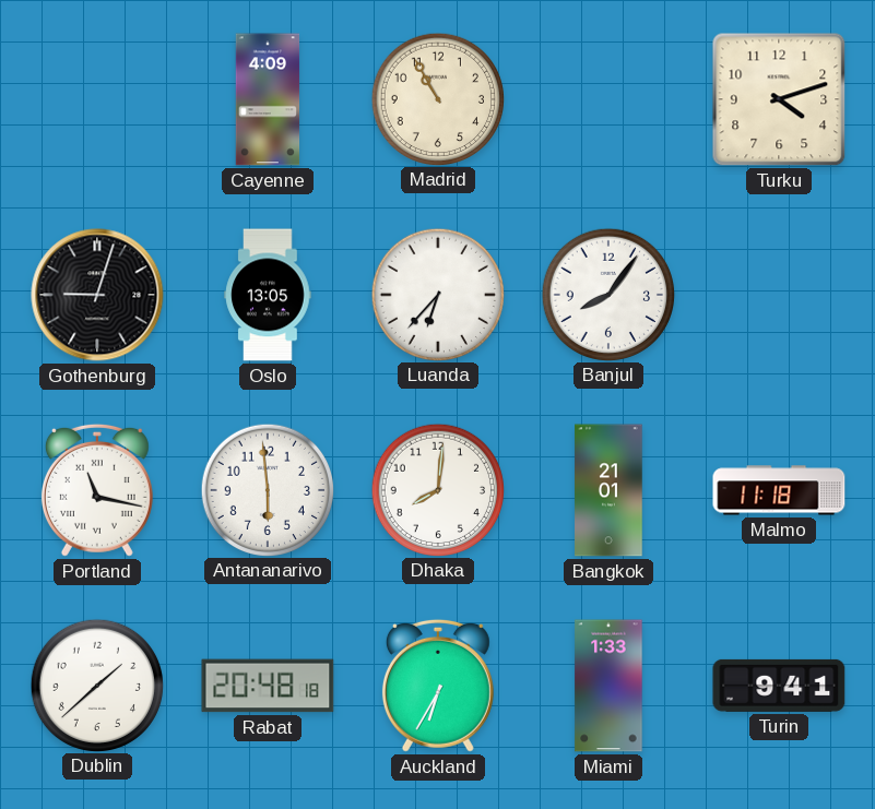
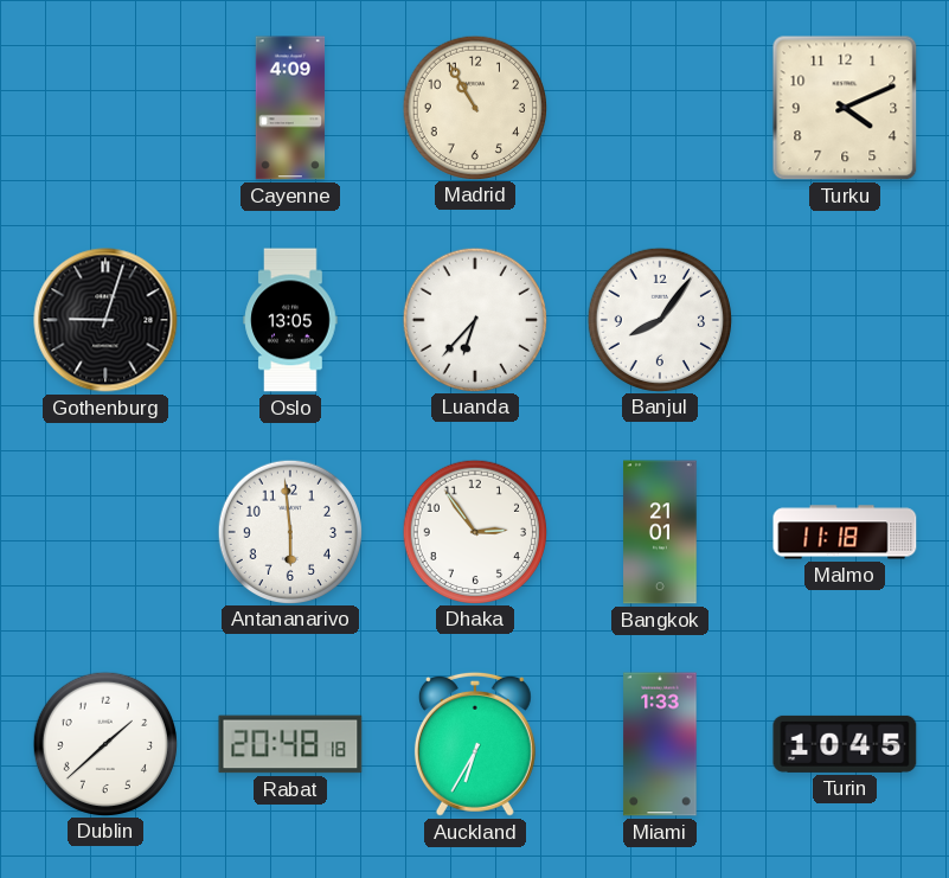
Turku: 4:12 -> 4:11
Portland: 11:17 -> none
Dhaka: 8:01 -> 2:54
Turin: 9:41 -> 10:45
